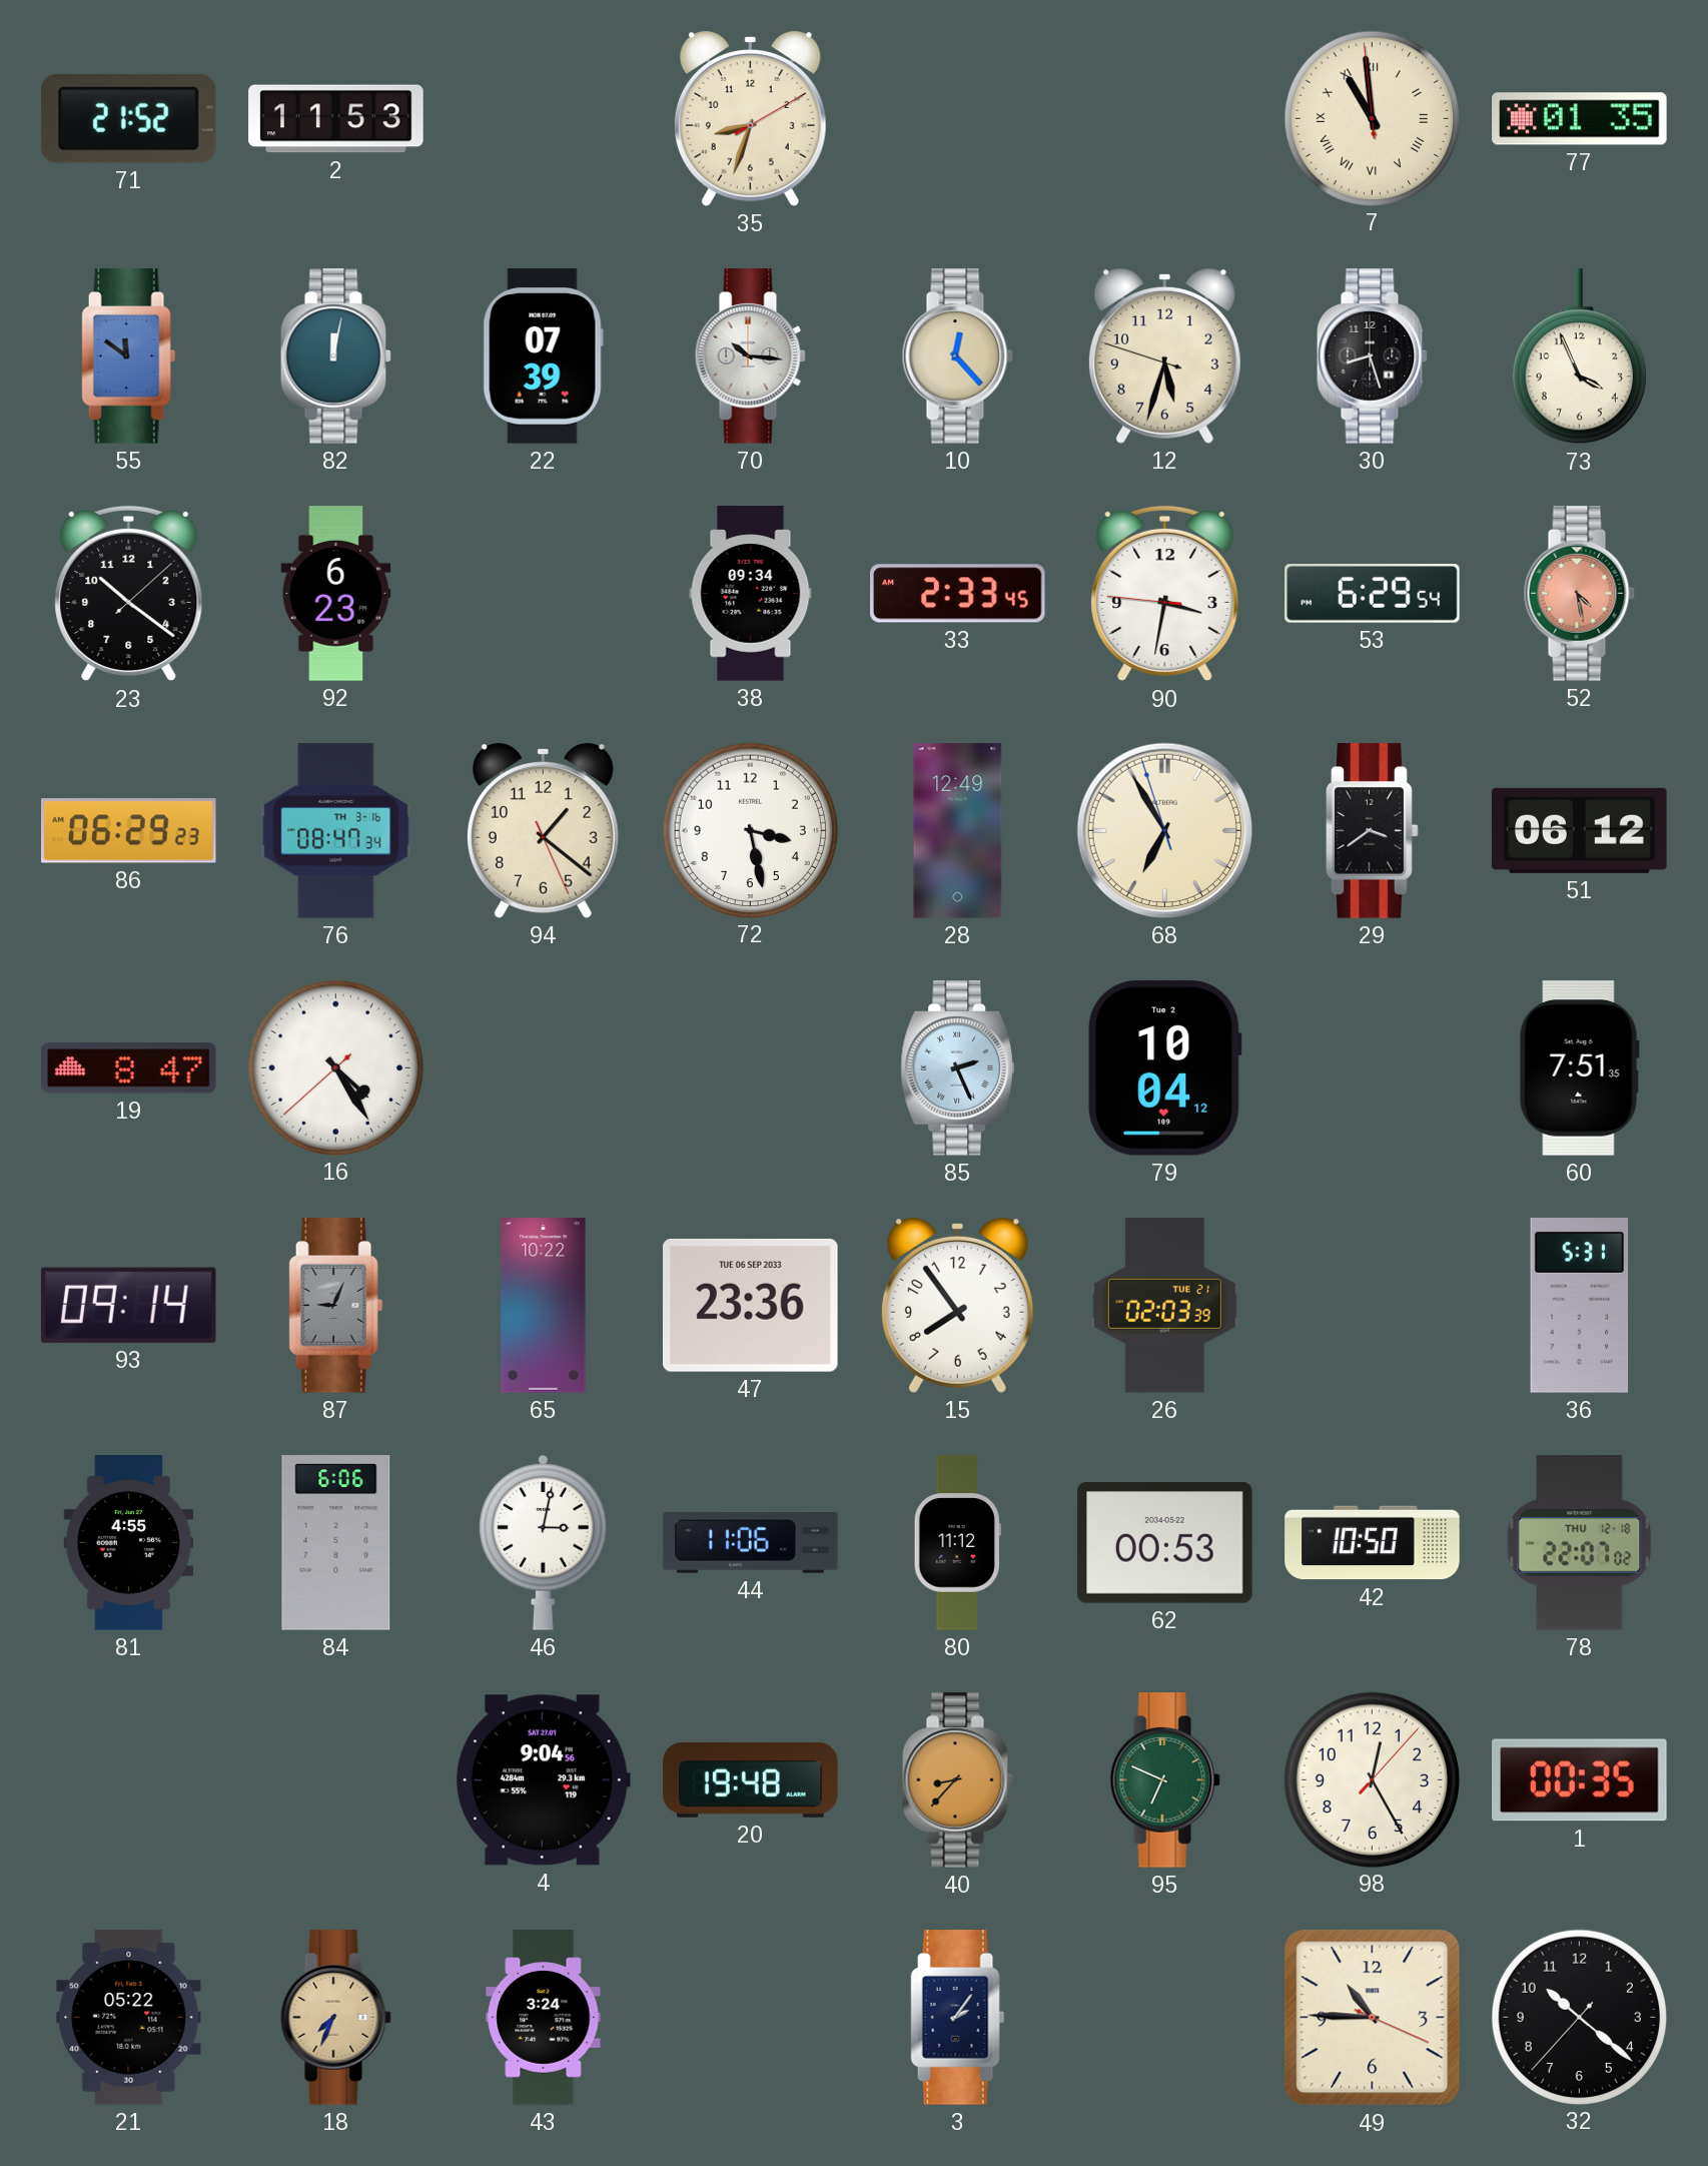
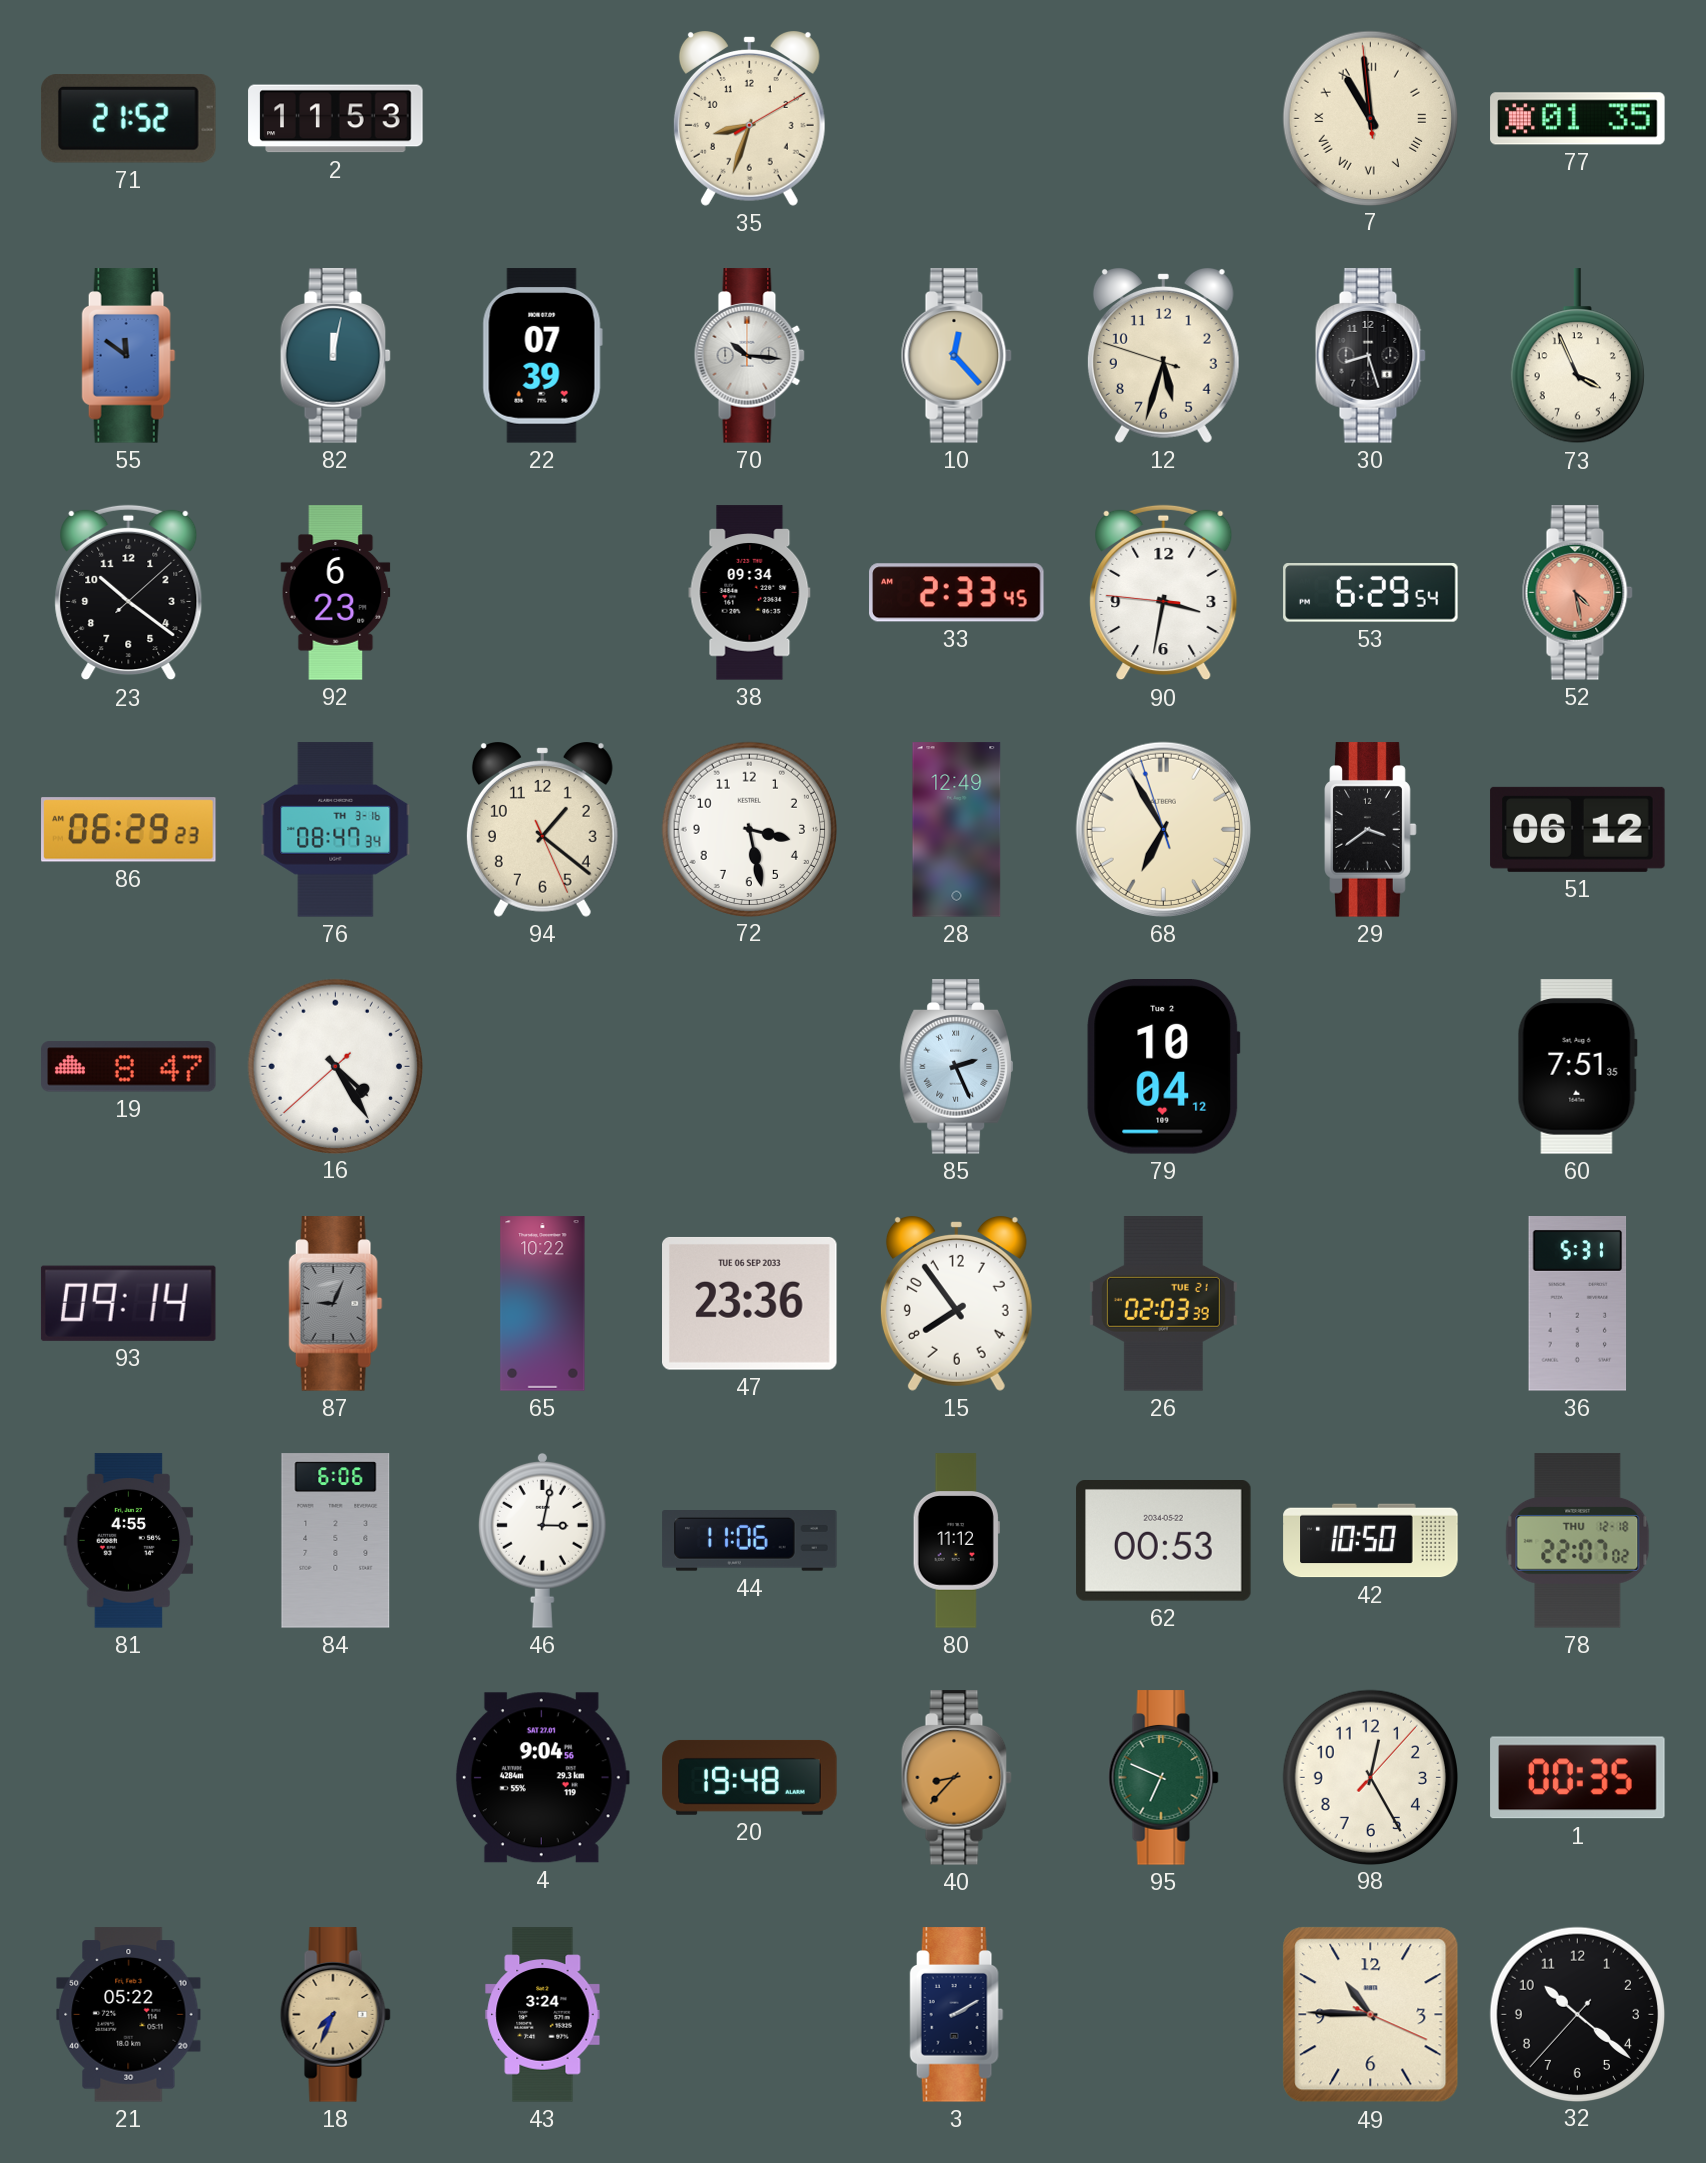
3: 2:06 -> 2:10
